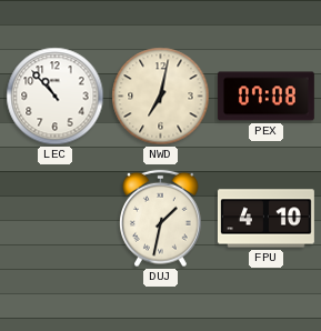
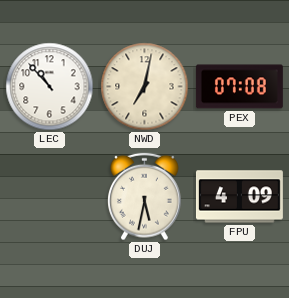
DUJ: 1:32 -> 5:32
FPU: 4:10 -> 4:09
